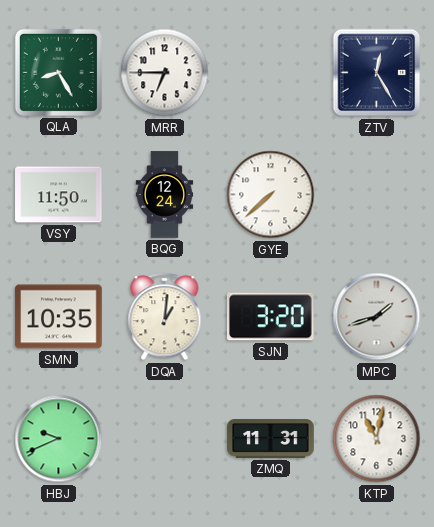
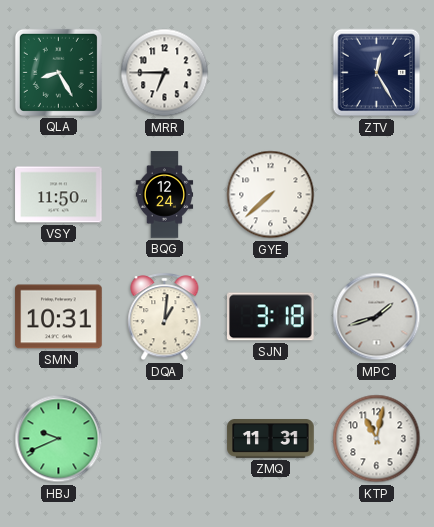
SMN: 10:35 -> 10:31
SJN: 3:20 -> 3:18
